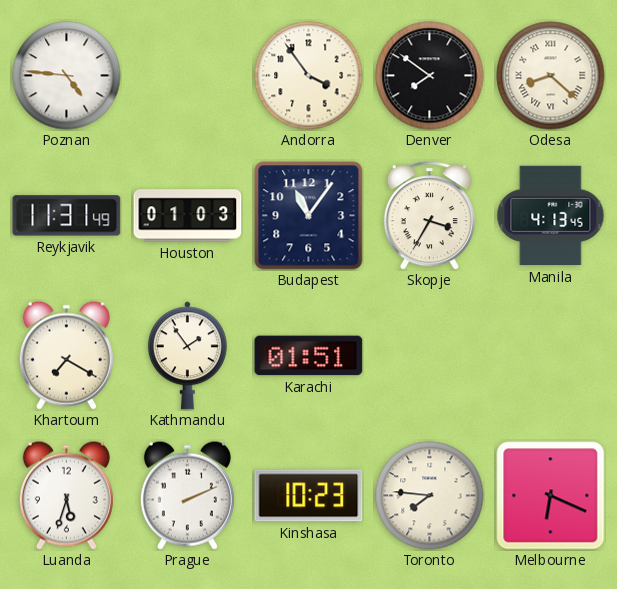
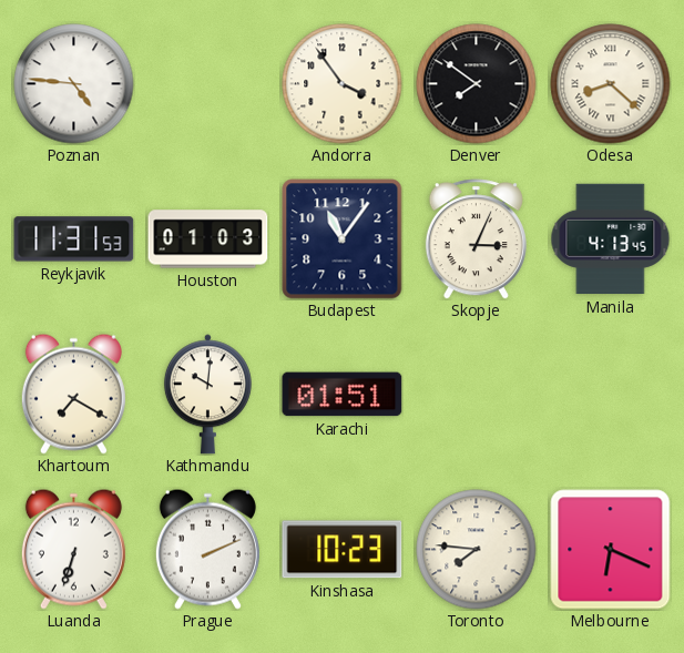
Reykjavik: 11:31:49 -> 11:31:53
Skopje: 3:35 -> 3:04
Kathmandu: 1:54 -> 10:01
Luanda: 5:33 -> 6:33
